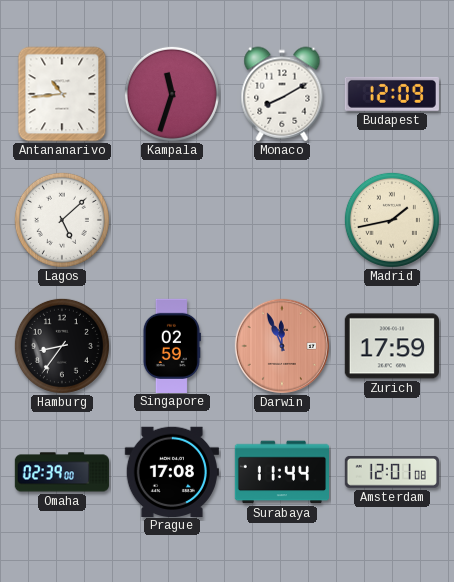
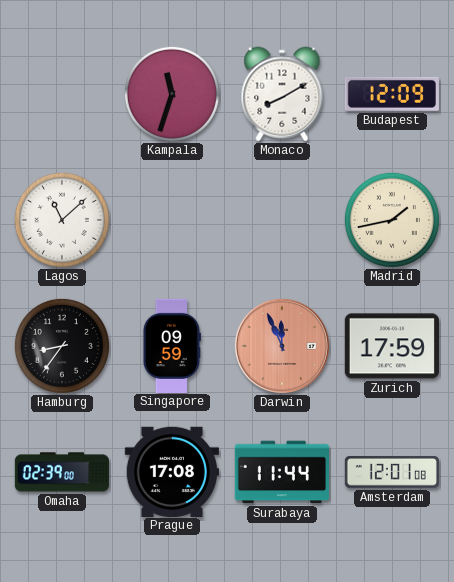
Antananarivo: 10:44 -> none
Lagos: 5:08 -> 11:08
Singapore: 02:59 -> 09:59
